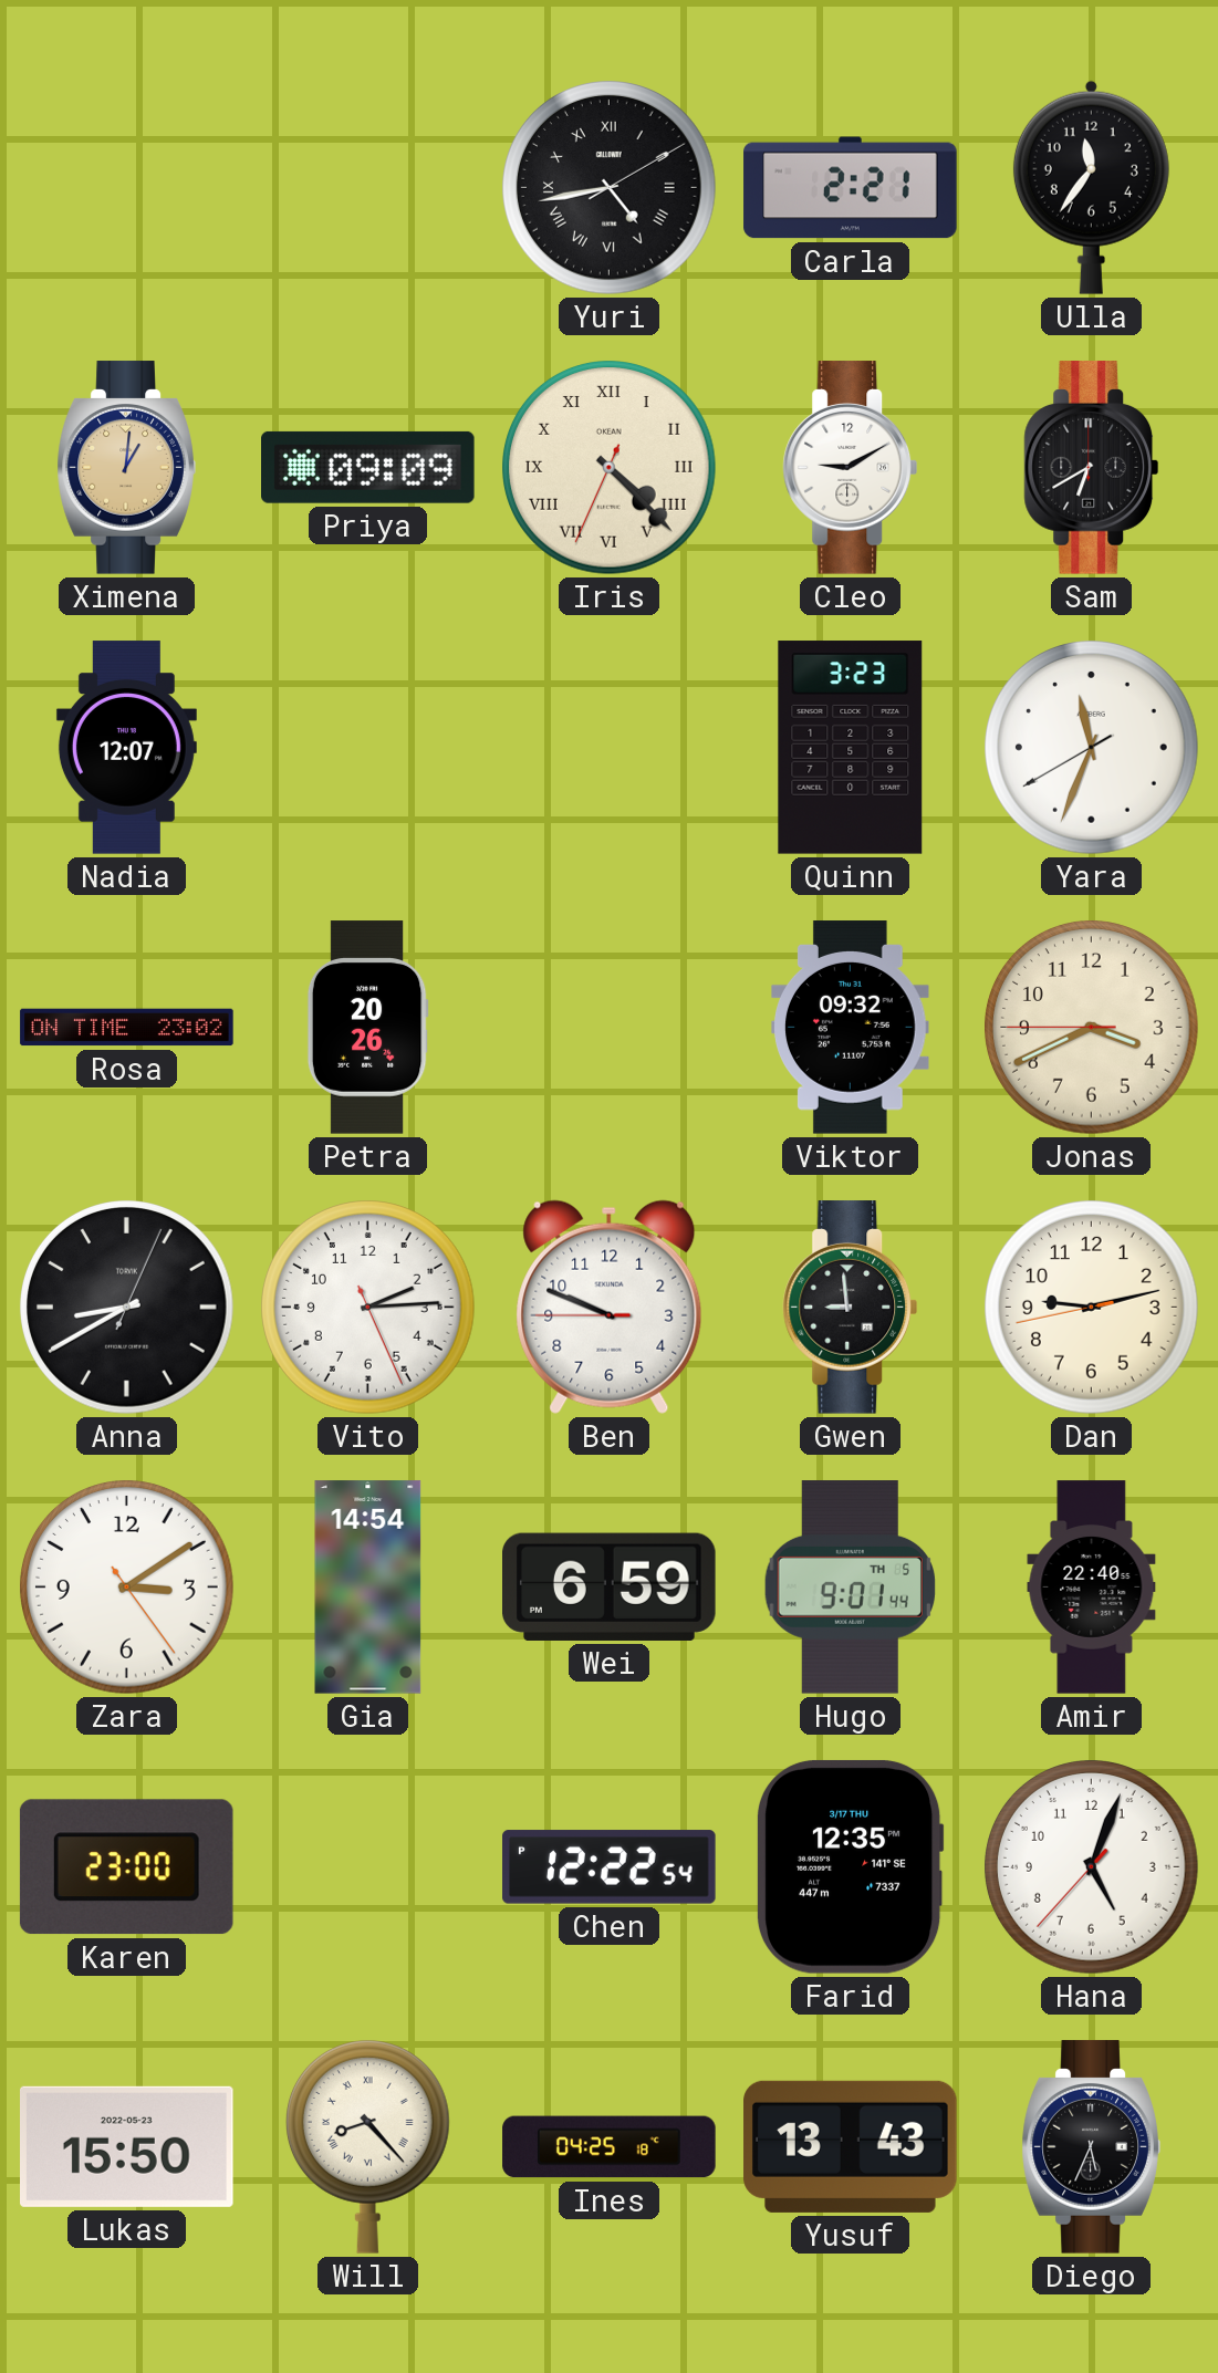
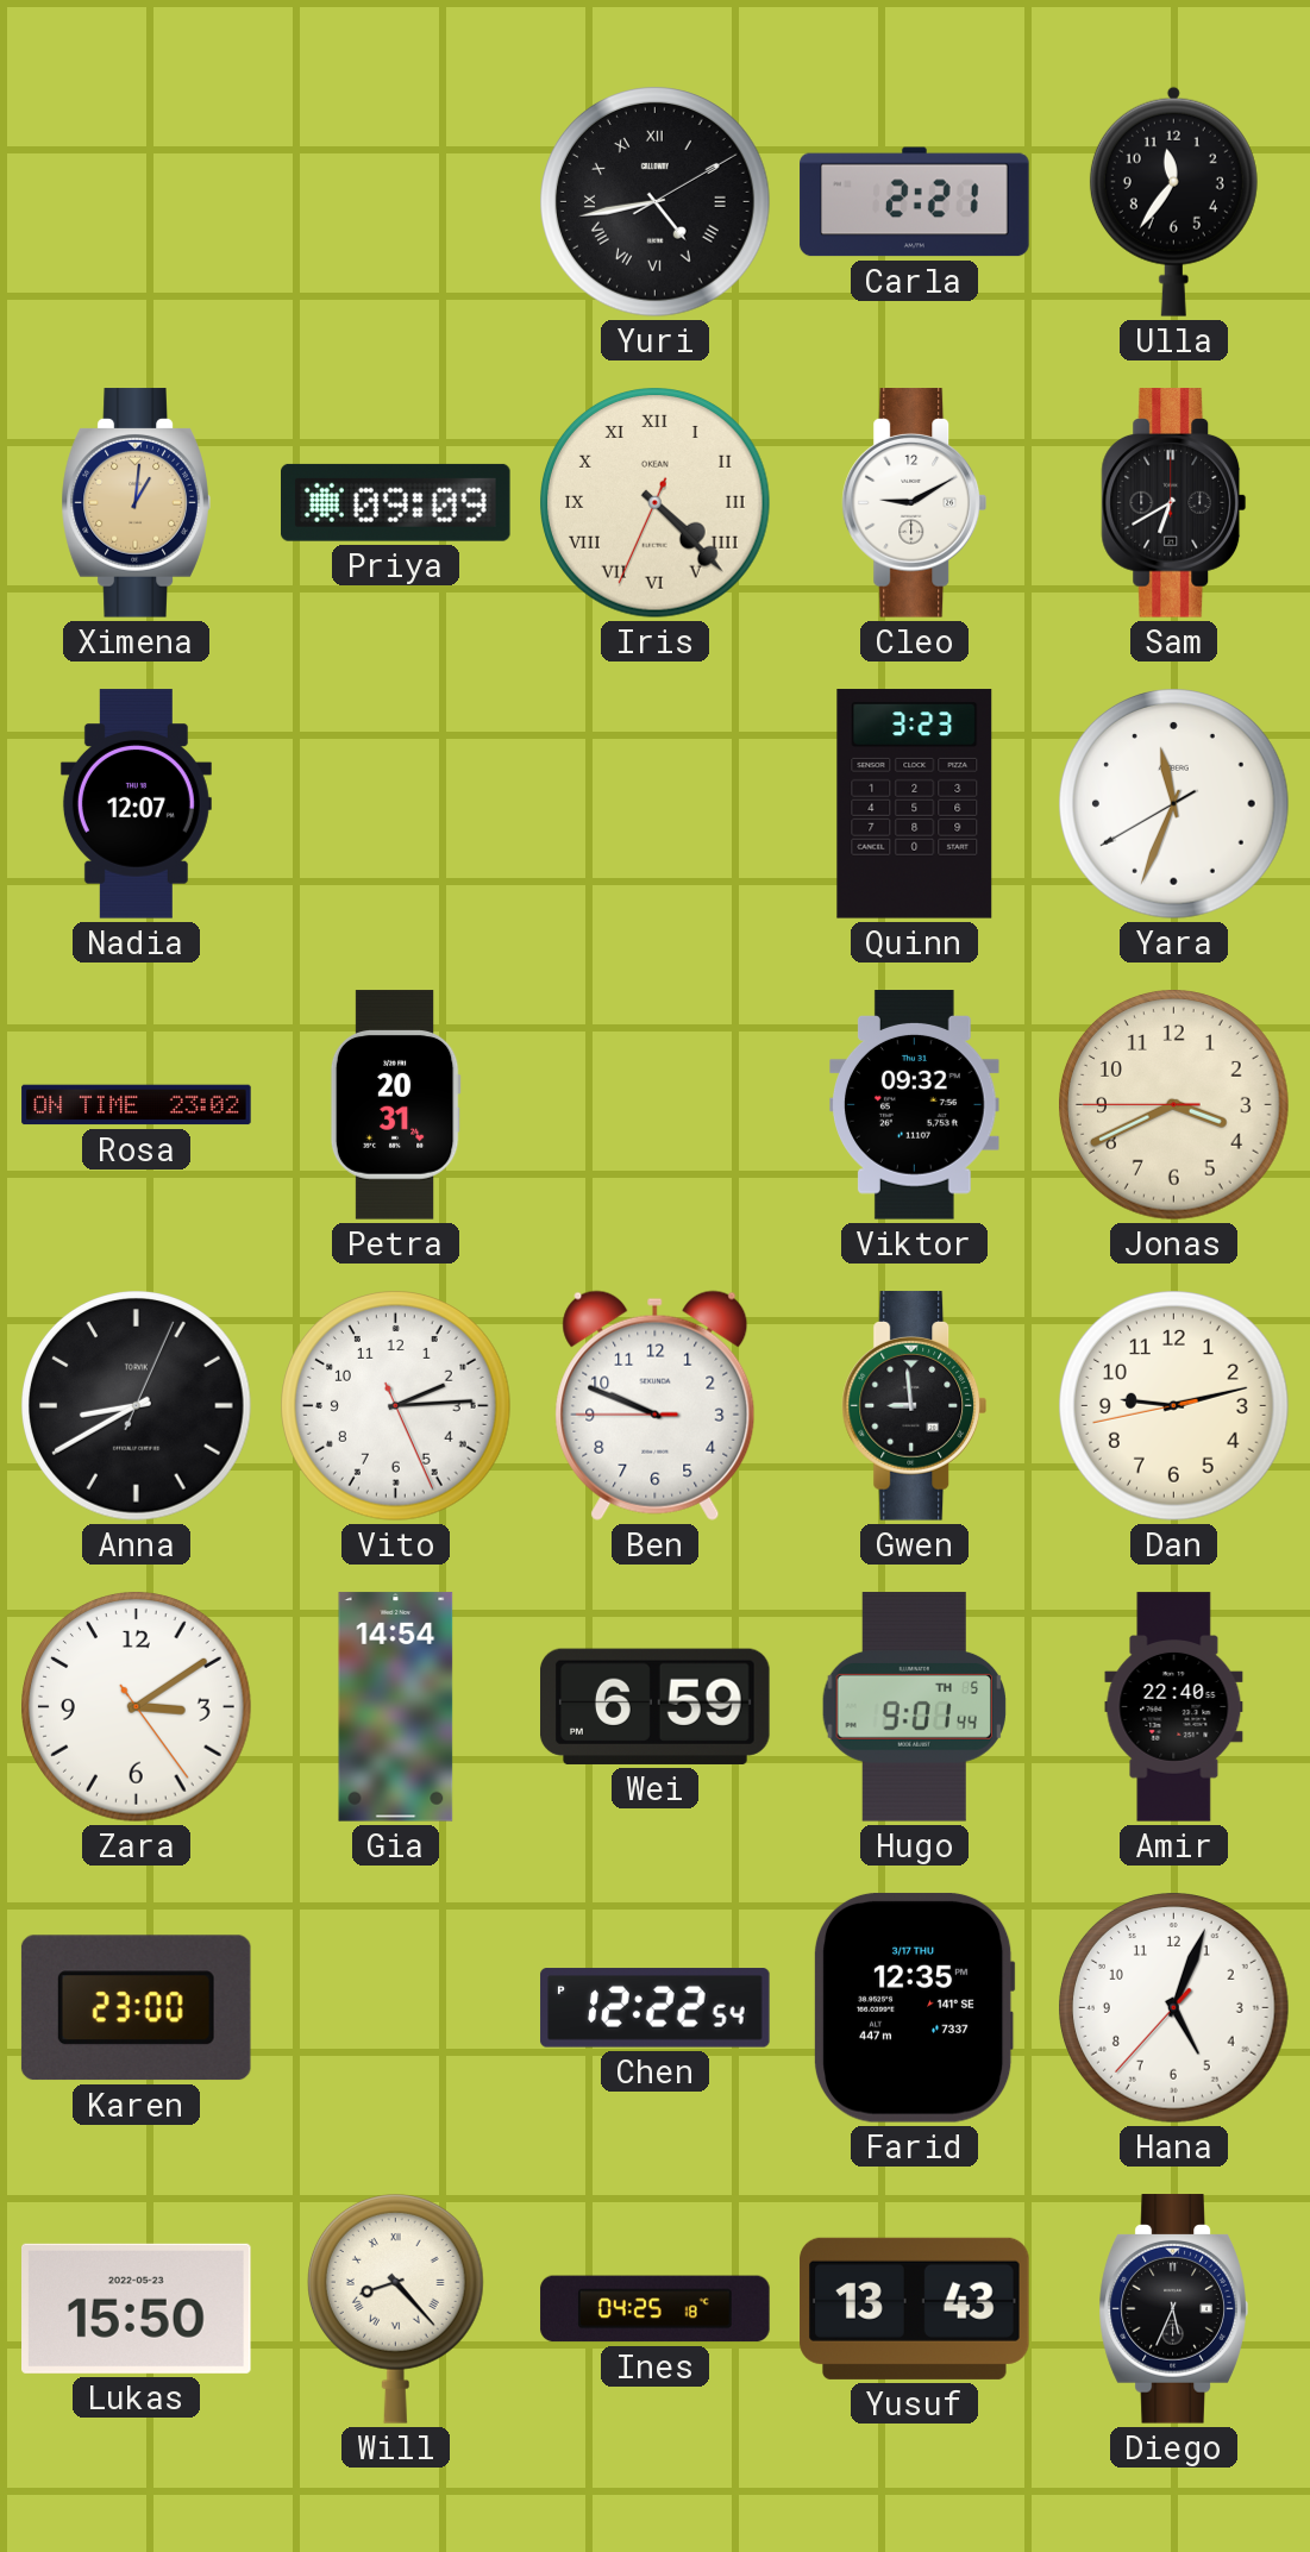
Petra: 20:26 -> 20:31
